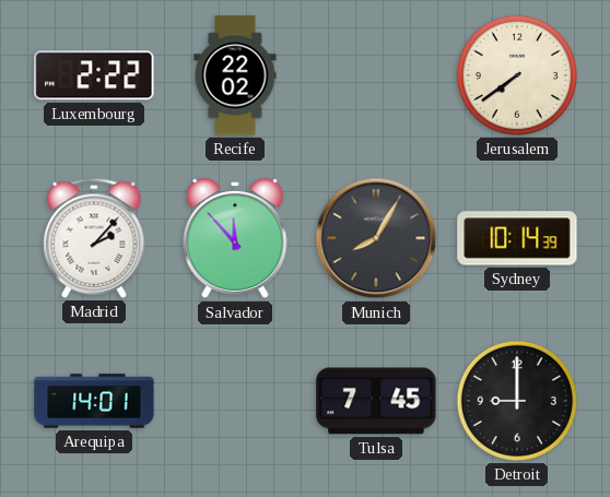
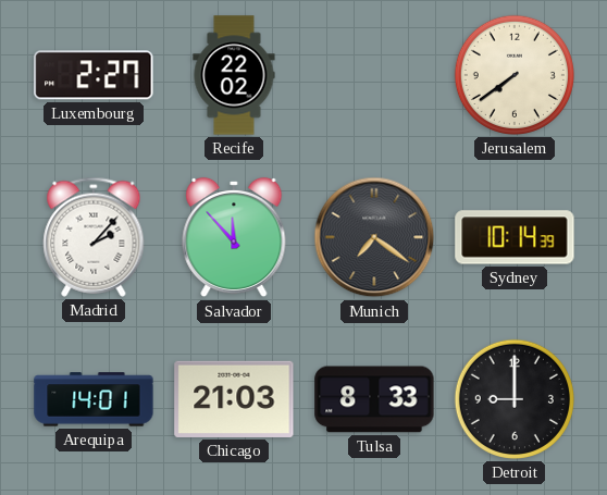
Luxembourg: 2:22 -> 2:27
Munich: 8:05 -> 7:21
Chicago: none -> 21:03
Tulsa: 7:45 -> 8:33
